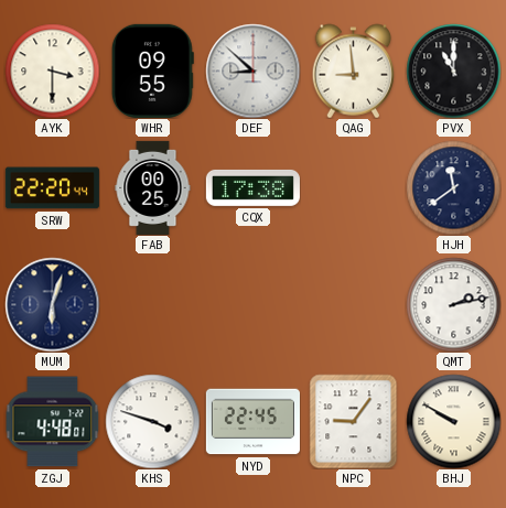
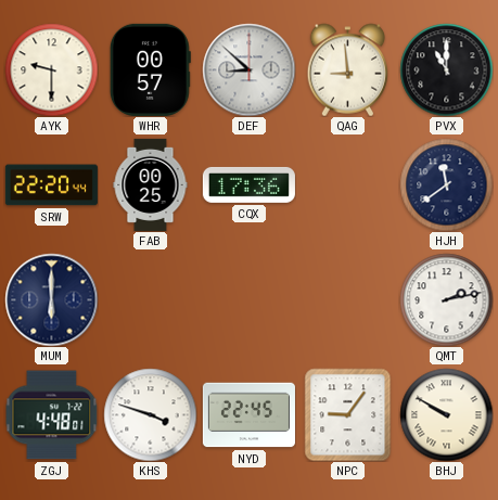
AYK: 3:30 -> 9:30
WHR: 09:55 -> 00:57
CQX: 17:38 -> 17:36
MUM: 6:03 -> 6:00
